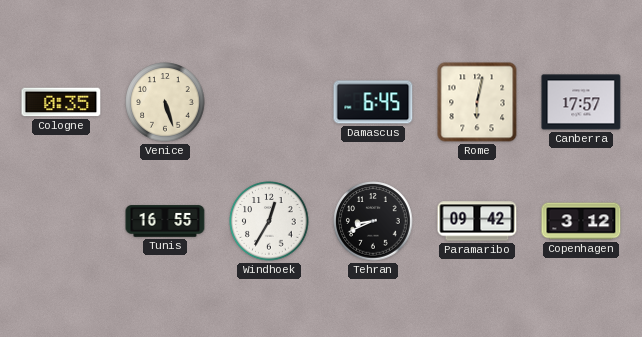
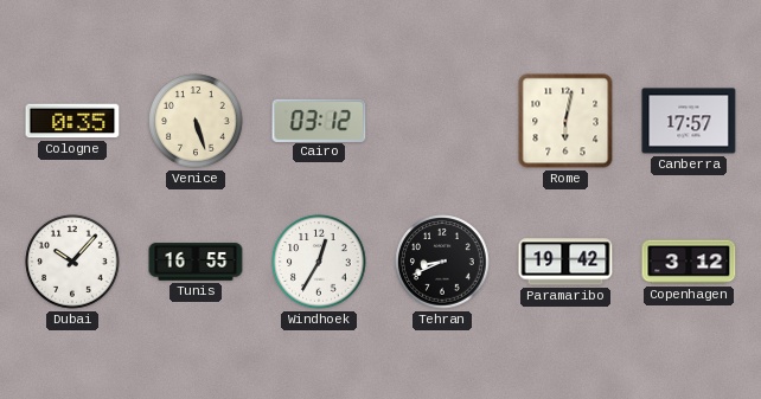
Cairo: none -> 03:12
Damascus: 6:45 -> none
Dubai: none -> 10:07
Paramaribo: 09:42 -> 19:42
